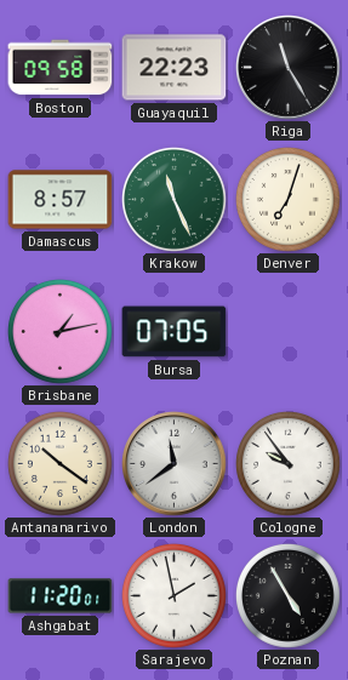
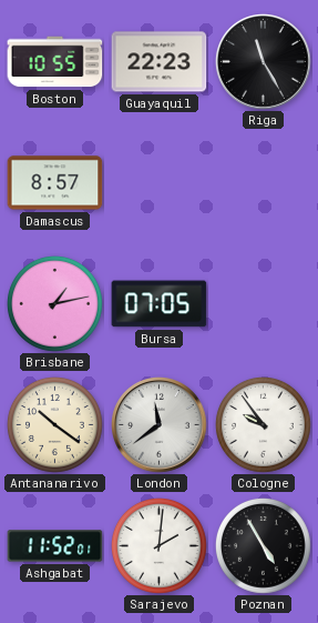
Boston: 09:58 -> 10:55
Krakow: 11:26 -> none
Denver: 7:03 -> none
Ashgabat: 11:20 -> 11:52
Sarajevo: 1:58 -> 2:01
